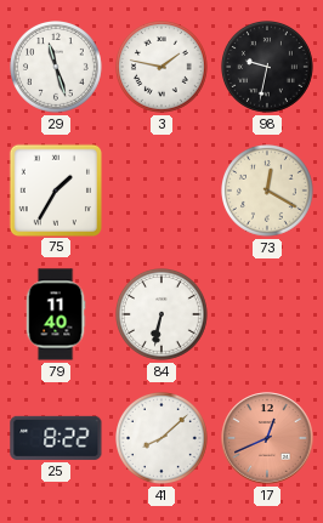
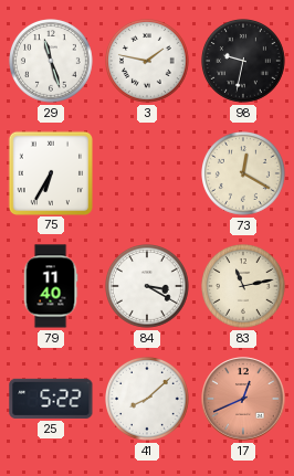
75: 1:35 -> 6:35
84: 6:32 -> 3:20
83: none -> 11:13
25: 8:22 -> 5:22
